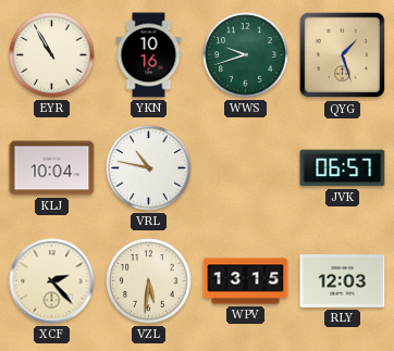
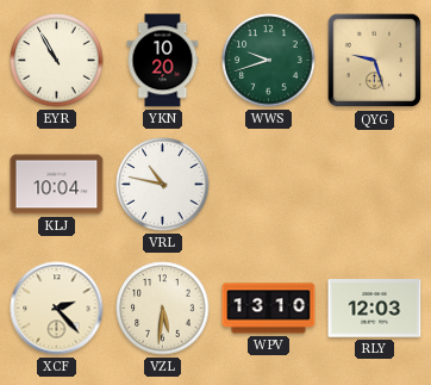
YKN: 10:16 -> 10:20
QYG: 1:27 -> 9:27
JVK: 06:57 -> none
WPV: 13:15 -> 13:10
